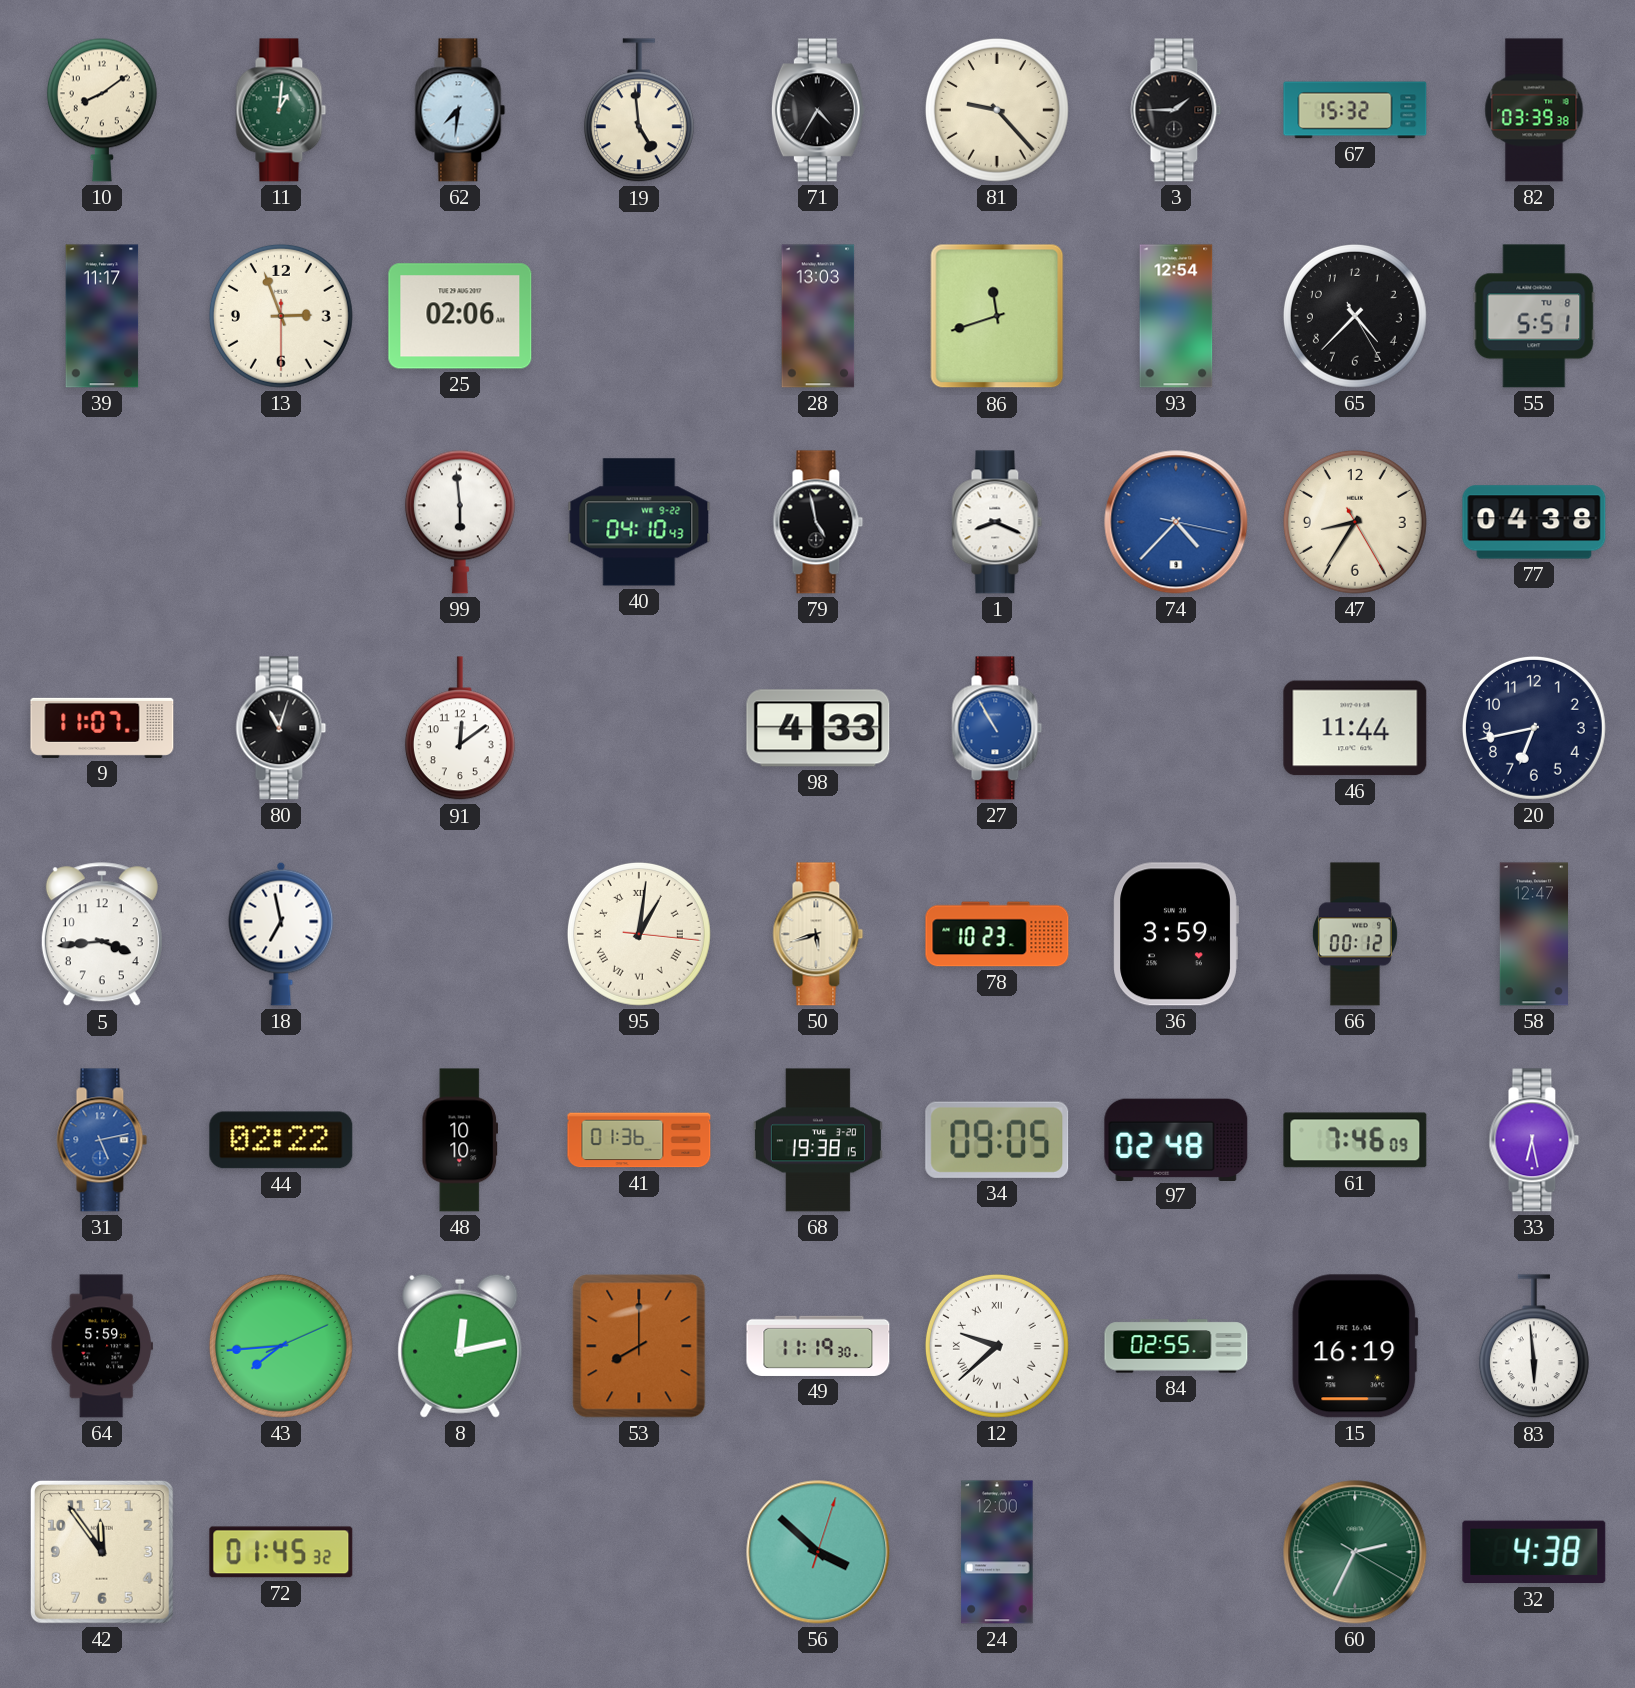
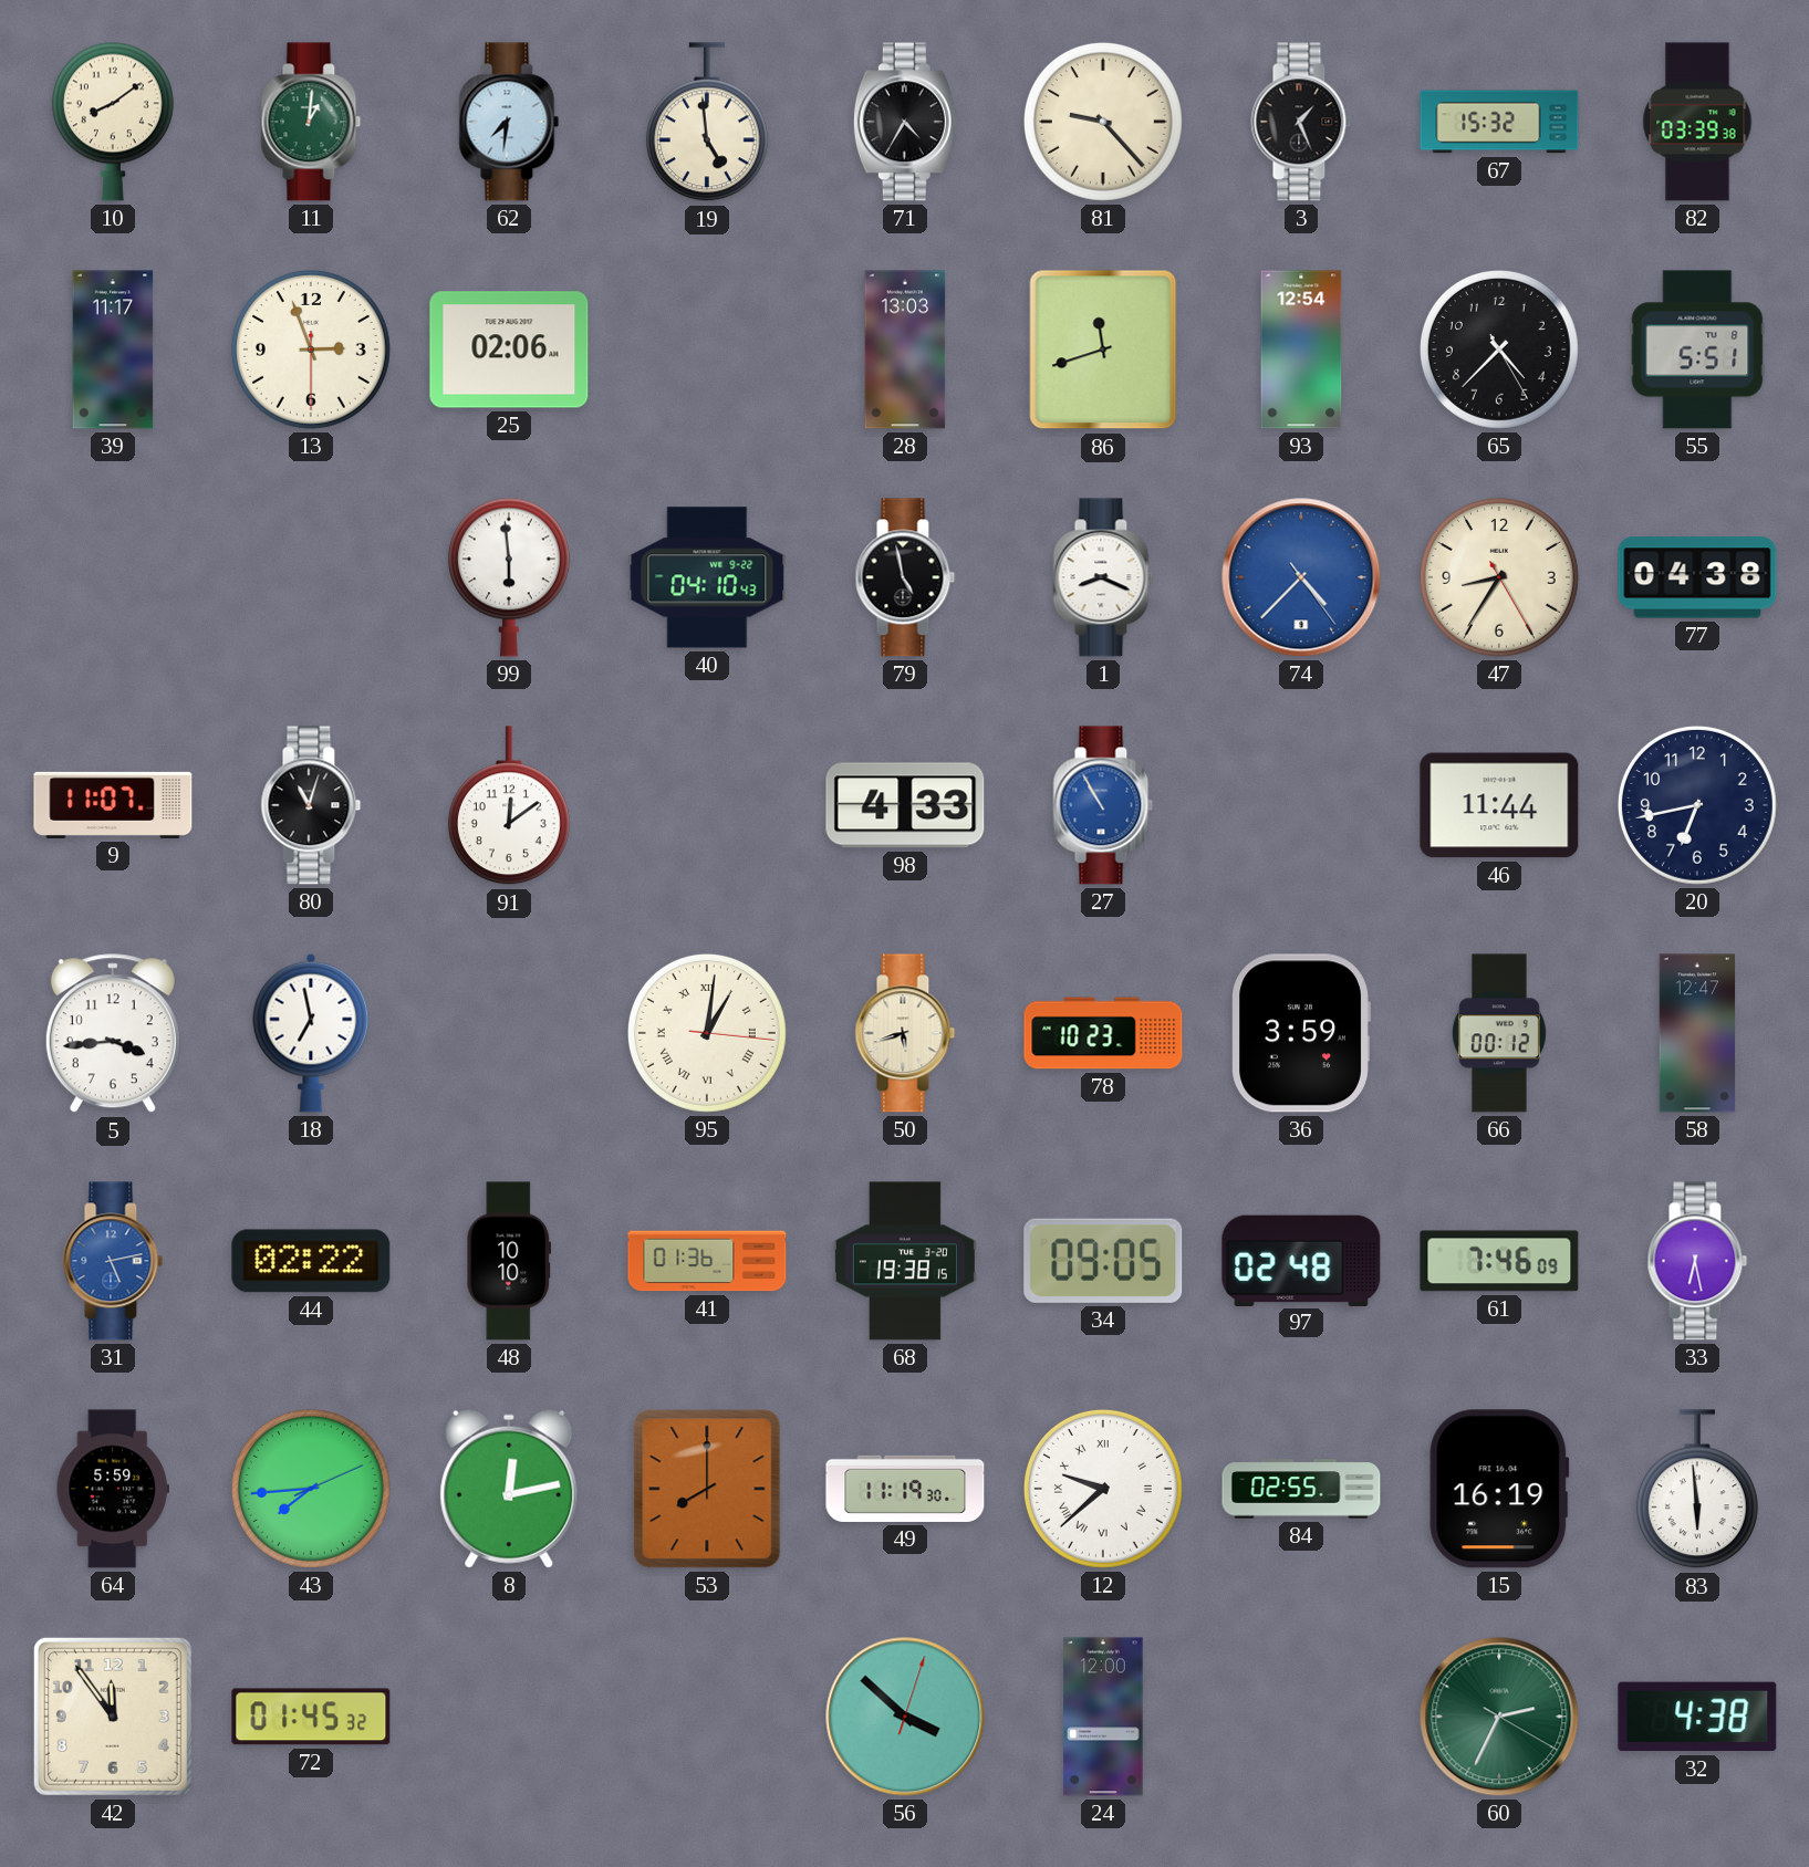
3: 1:45 -> 1:26
74: 4:37:17 -> 4:37:24
